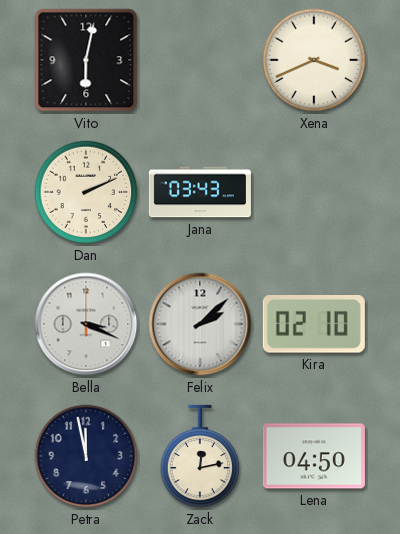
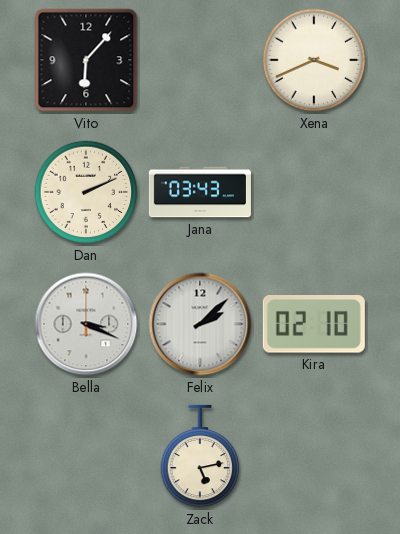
Vito: 6:02 -> 6:07
Petra: 11:58 -> none
Zack: 12:13 -> 5:13
Lena: 04:50 -> none
